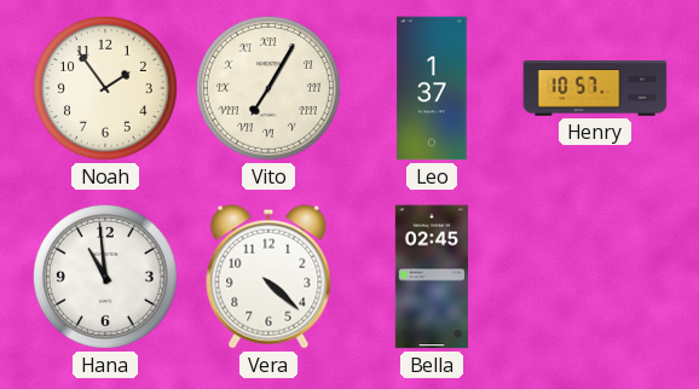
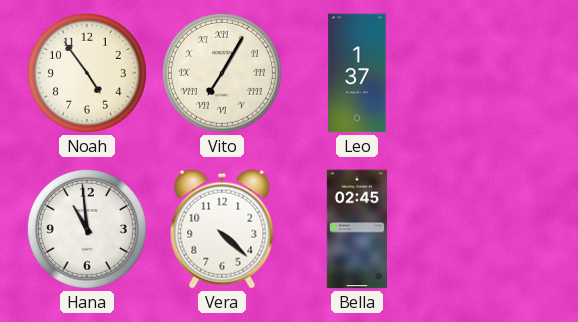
Noah: 1:54 -> 4:54
Henry: 10:57 -> none
